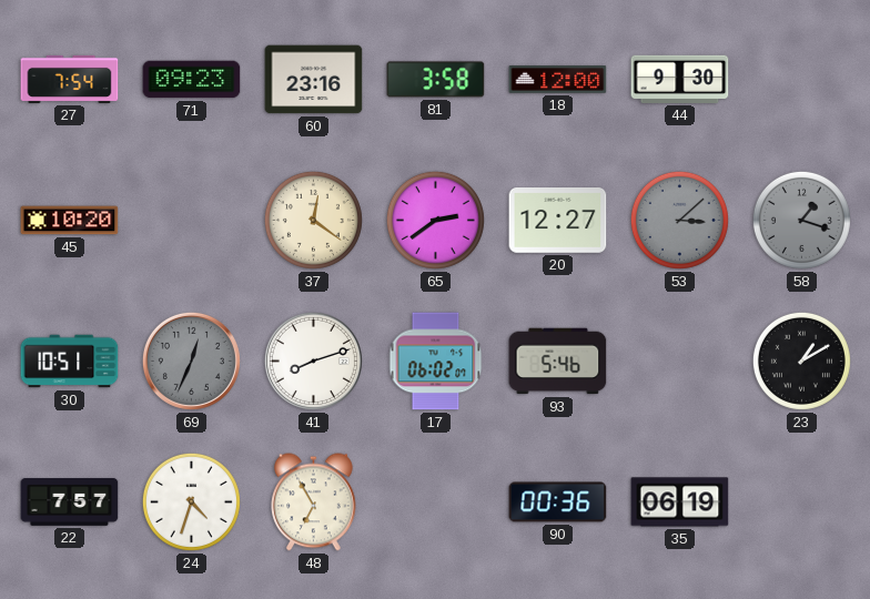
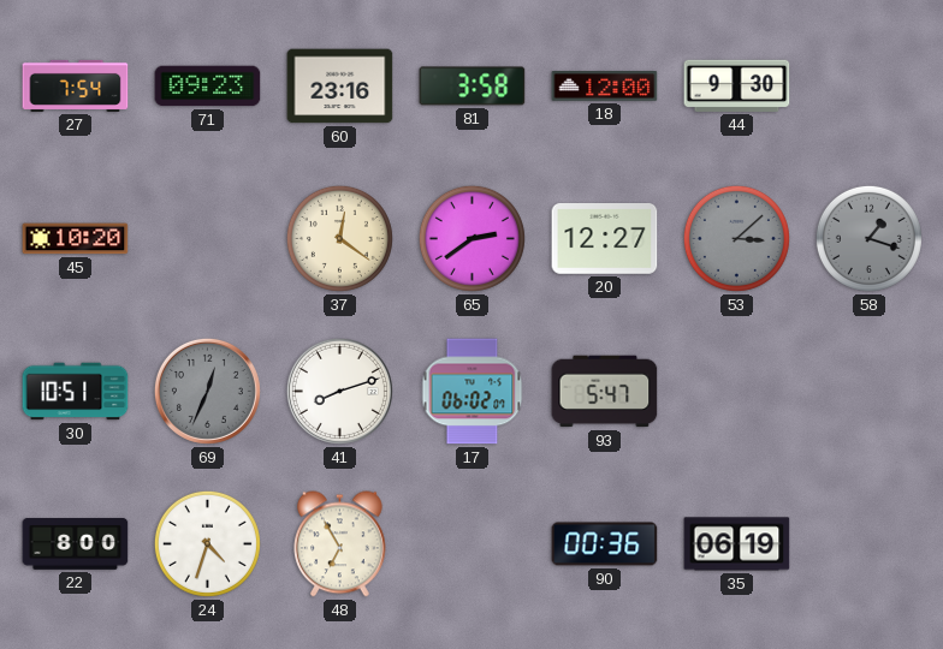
93: 5:46 -> 5:47
23: 1:10 -> none
22: 7:57 -> 8:00
